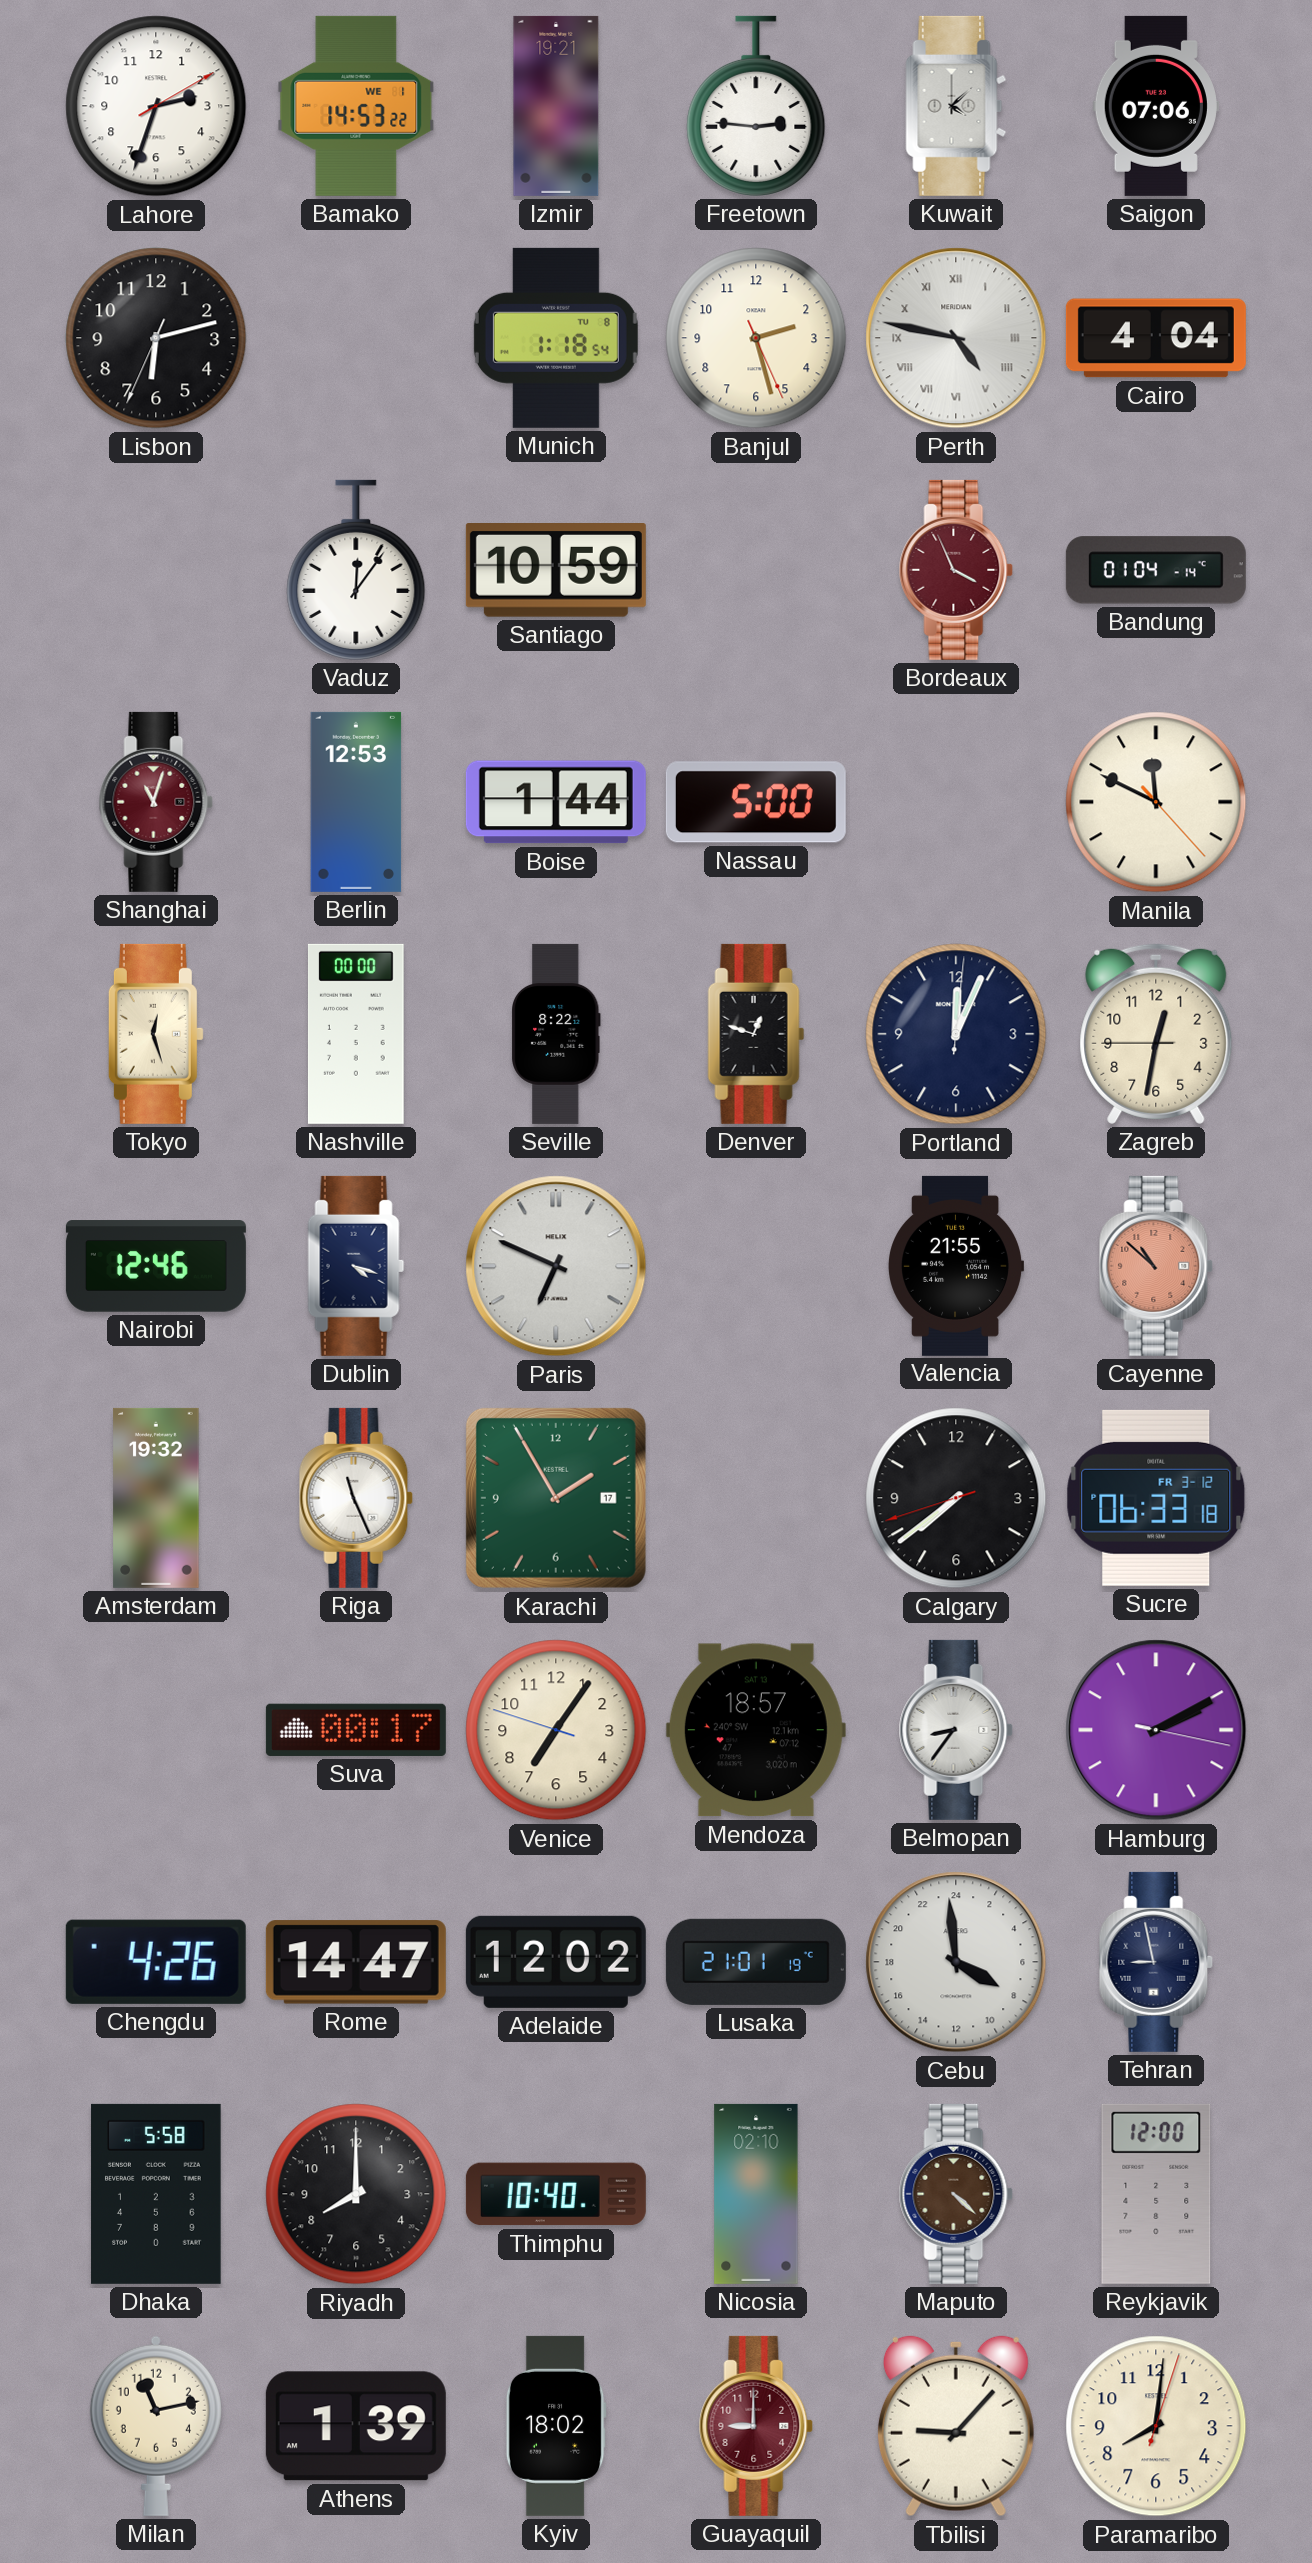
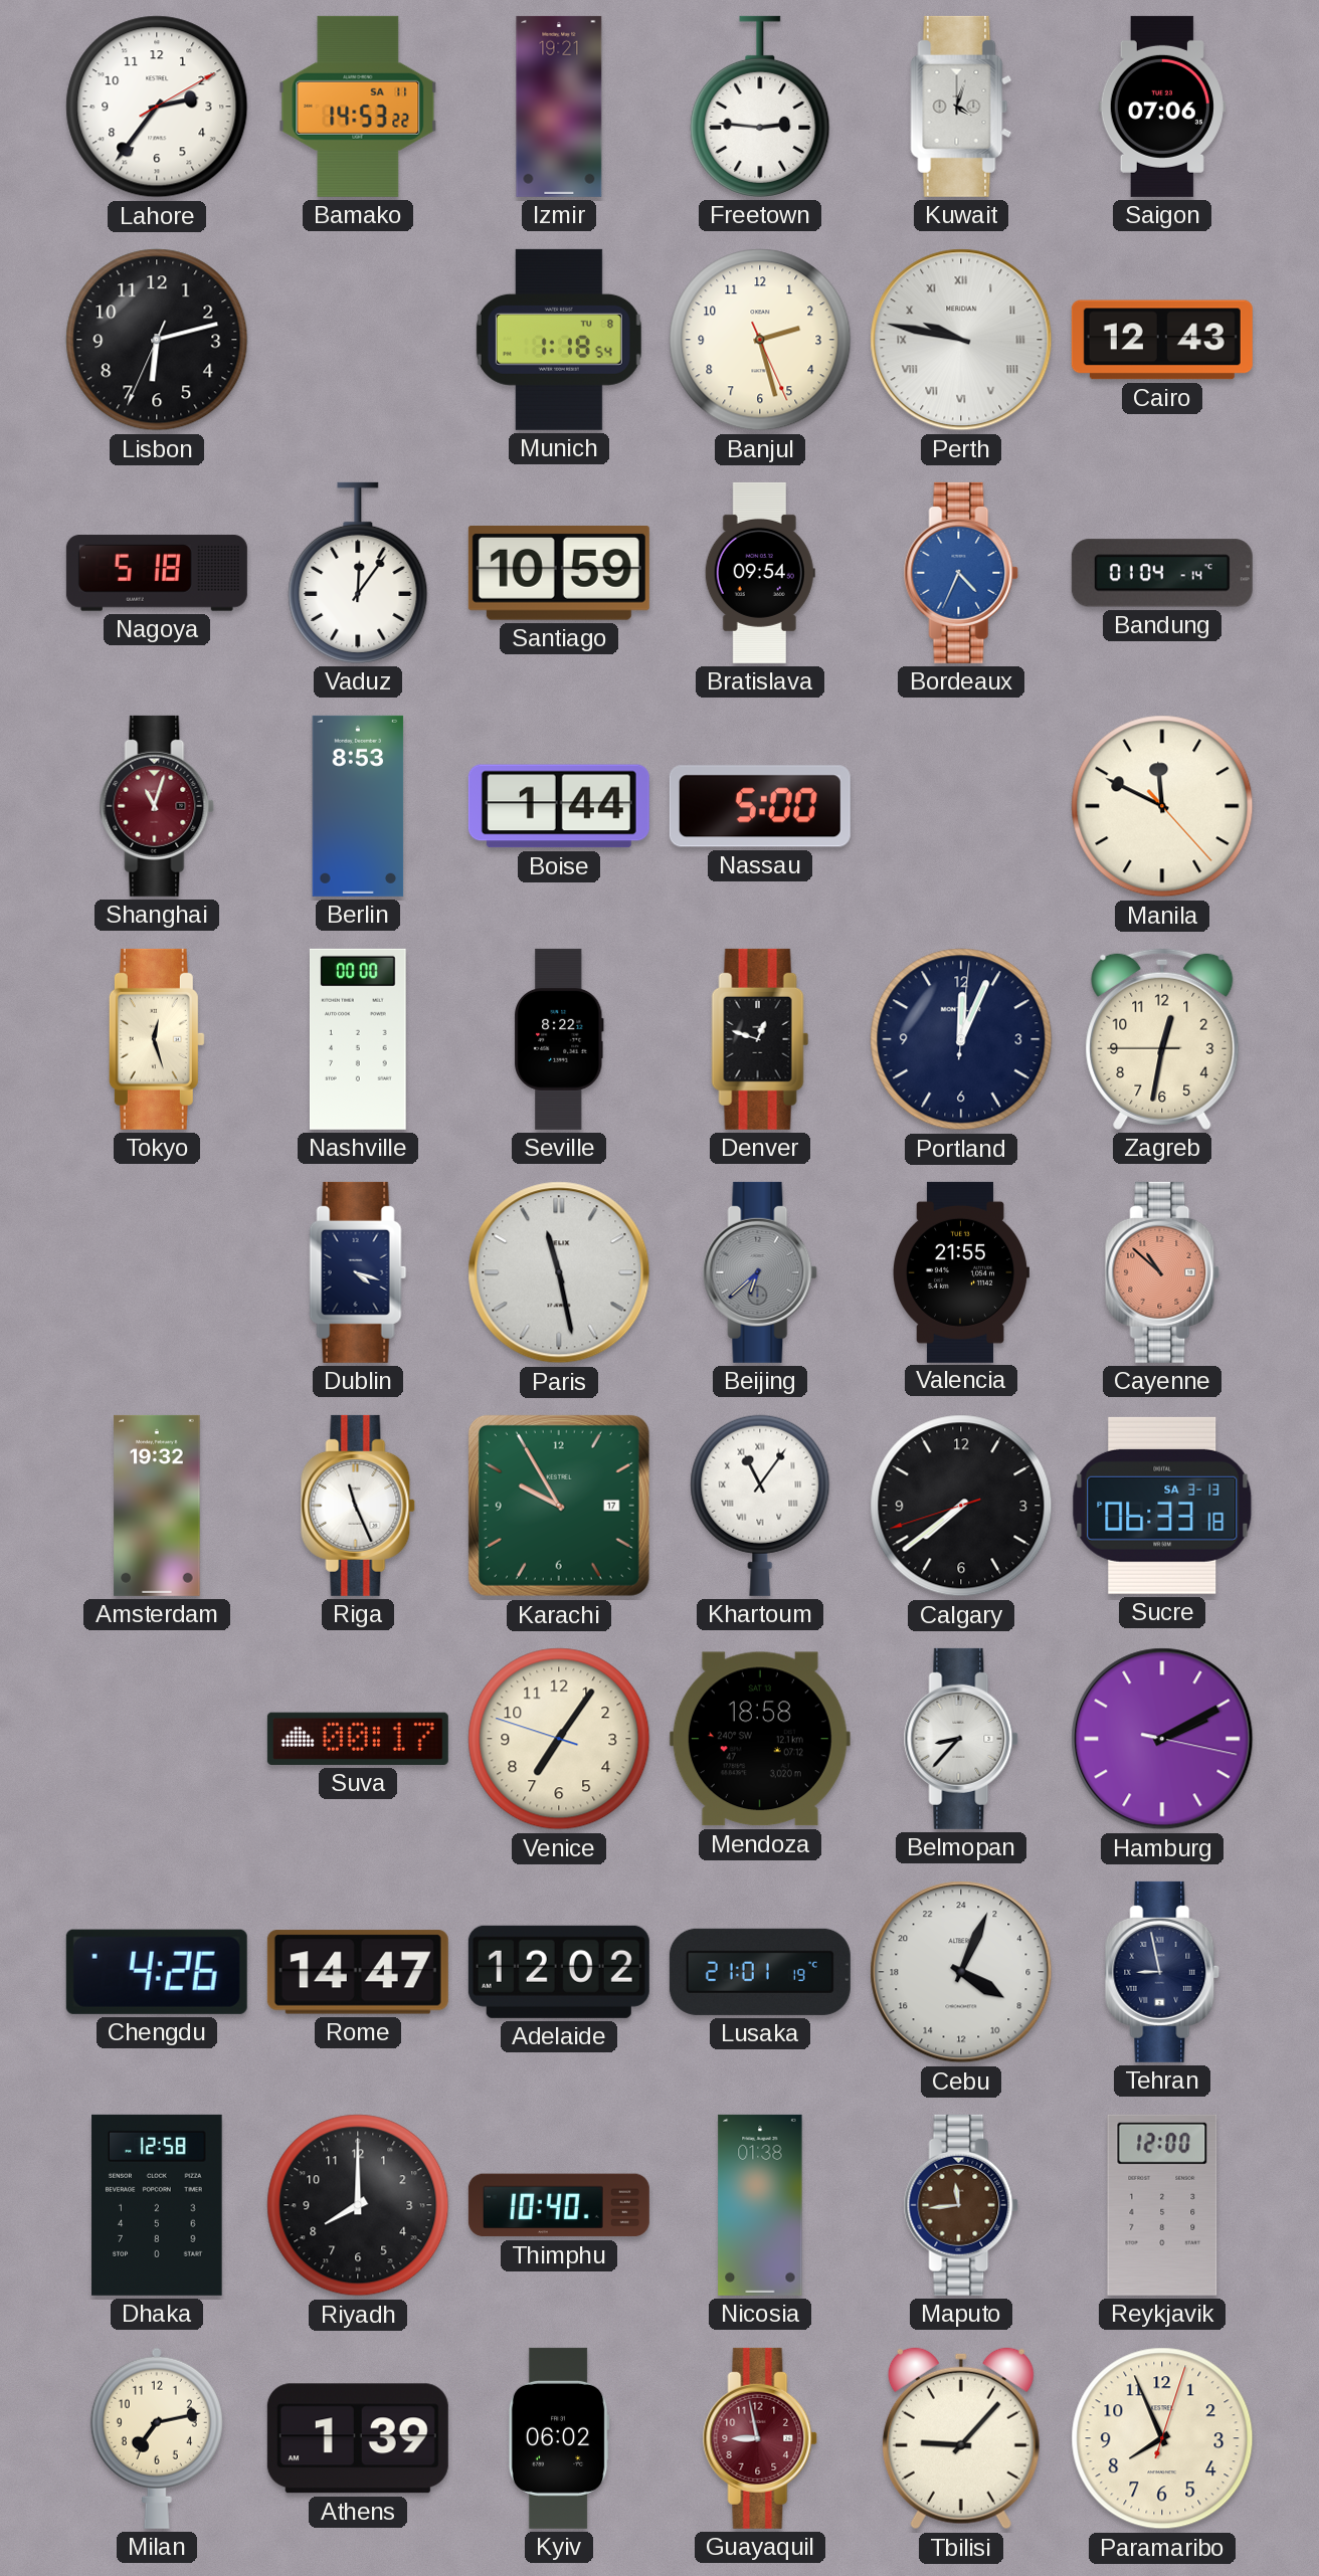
Lahore: 2:33 -> 2:36
Bamako date: WE 1 -> SA 11
Kuwait: 4:08 -> 4:03
Perth: 4:47 -> 9:47
Cairo: 4:04 -> 12:43
Nagoya: none -> 5:18
Bratislava: none -> 09:54
Bordeaux: 3:56 -> 4:34
Bordeaux dial: burgundy -> blue
Berlin: 12:53 -> 8:53
Nairobi: 12:46 -> none
Paris: 6:49 -> 11:28
Beijing: none -> 6:38
Karachi: 1:55 -> 9:55
Khartoum: none -> 11:06
Sucre date: FR 3-12 -> SA 3-13
Mendoza: 18:57 -> 18:58
Belmopan: 8:36 -> 8:37
Cebu: 7:59 -> 8:04
Dhaka: 5:58 -> 12:58
Nicosia: 02:10 -> 01:38
Maputo: 4:22 -> 11:44
Milan: 11:13 -> 7:13
Kyiv: 18:02 -> 06:02
Guayaquil: 9:00 -> 8:58
Paramaribo: 8:01 -> 7:56
